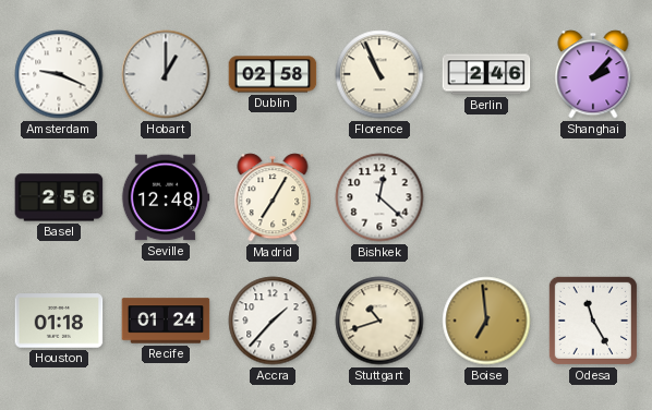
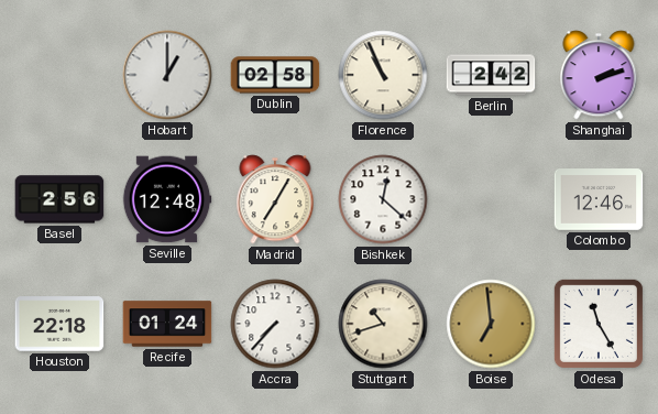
Amsterdam: 9:19 -> none
Berlin: 2:46 -> 2:42
Shanghai: 2:07 -> 2:12
Colombo: none -> 12:46
Houston: 01:18 -> 22:18
Accra: 1:37 -> 7:37
